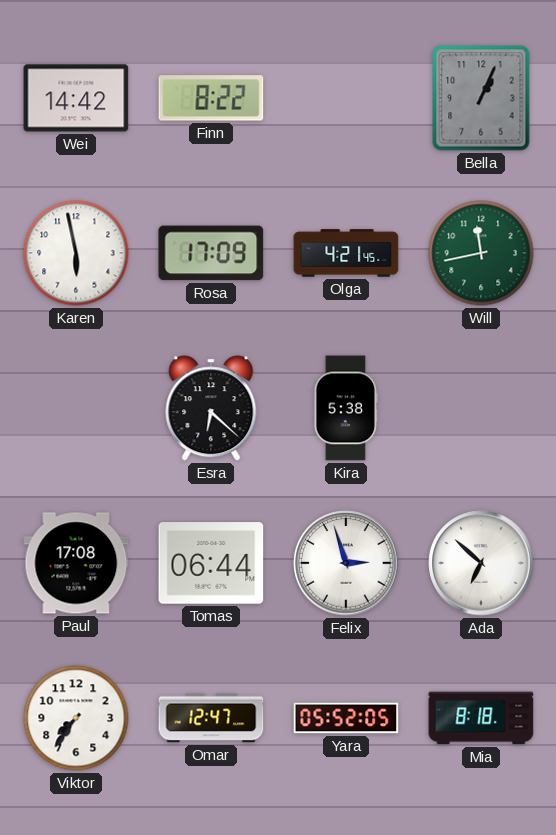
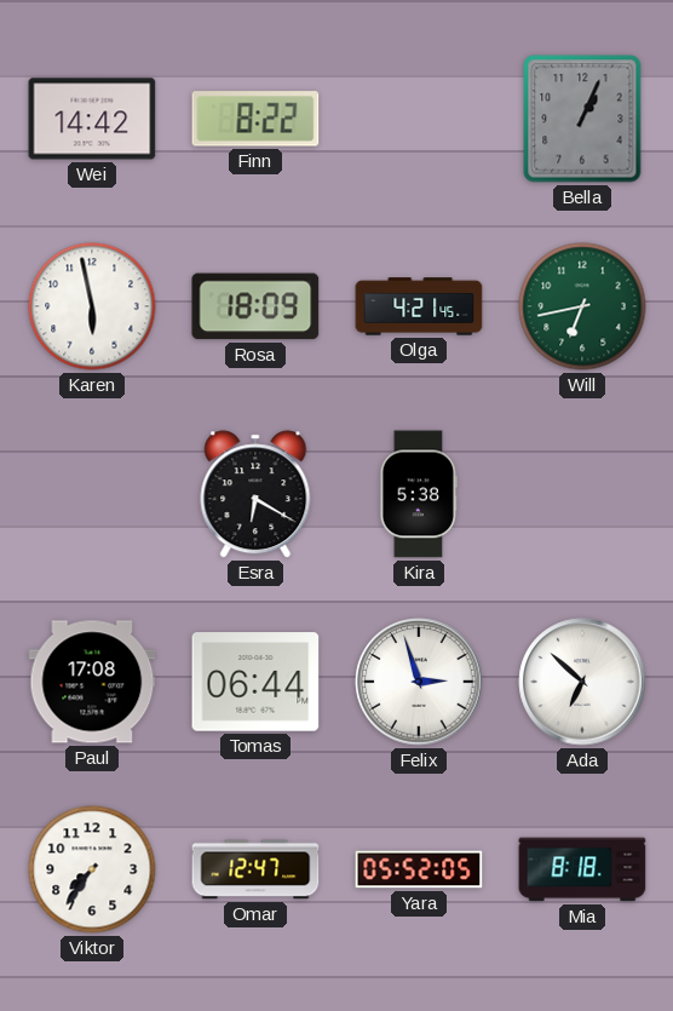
Rosa: 17:09 -> 18:09
Will: 11:43 -> 6:43
Esra: 6:22 -> 6:20
